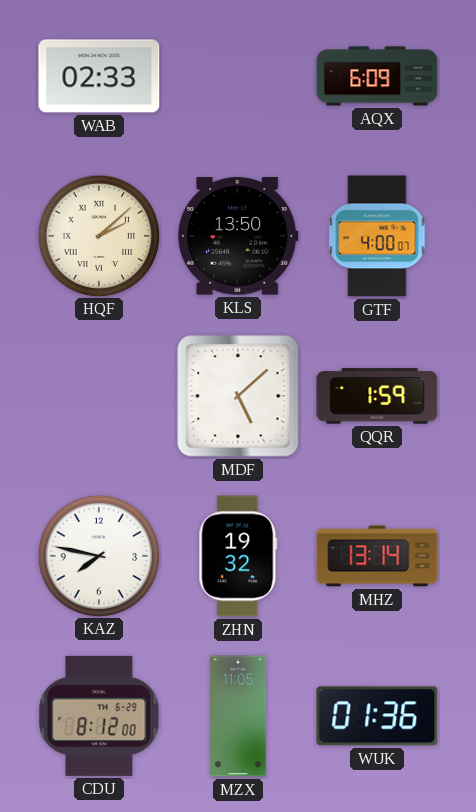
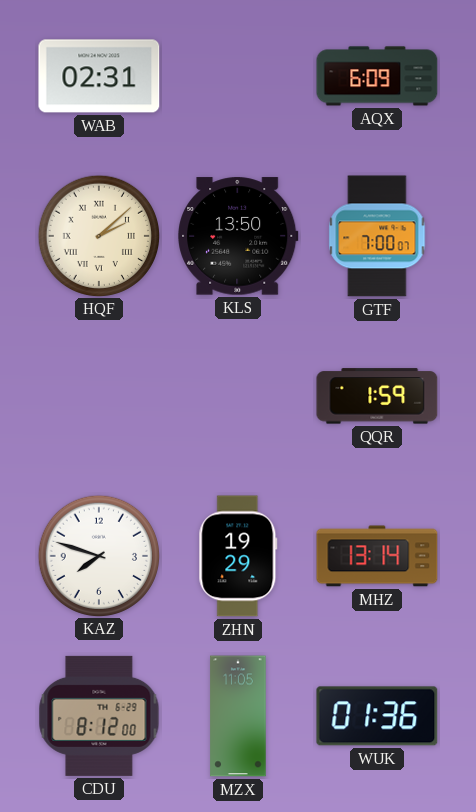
WAB: 02:33 -> 02:31
GTF: 4:00 -> 7:00
MDF: 5:08 -> none
KAZ: 7:47 -> 7:48
ZHN: 19:32 -> 19:29
